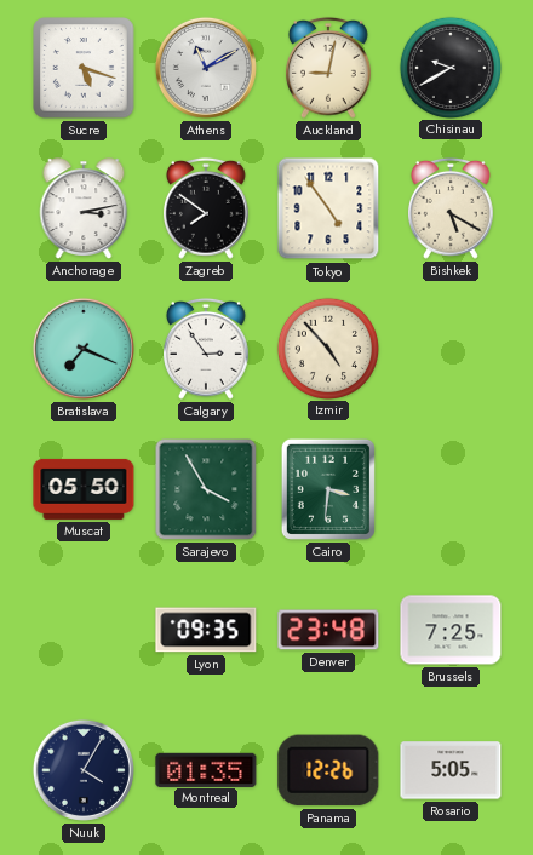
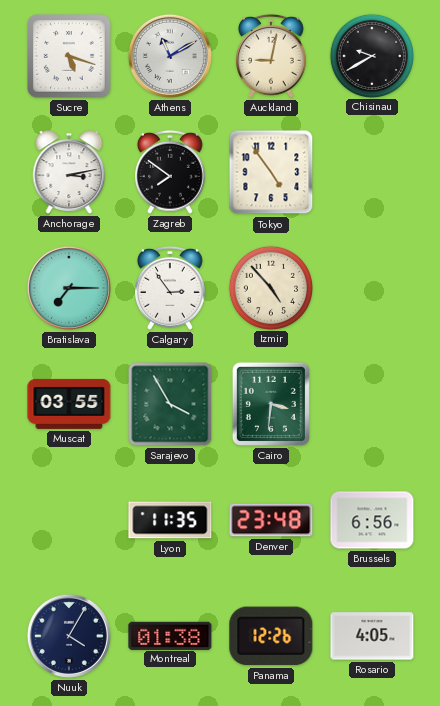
Bishkek: 5:20 -> none
Bratislava: 7:19 -> 7:15
Muscat: 05:50 -> 03:55
Lyon: 09:35 -> 11:35
Brussels: 7:25 -> 6:56
Montreal: 01:35 -> 01:38
Rosario: 5:05 -> 4:05
